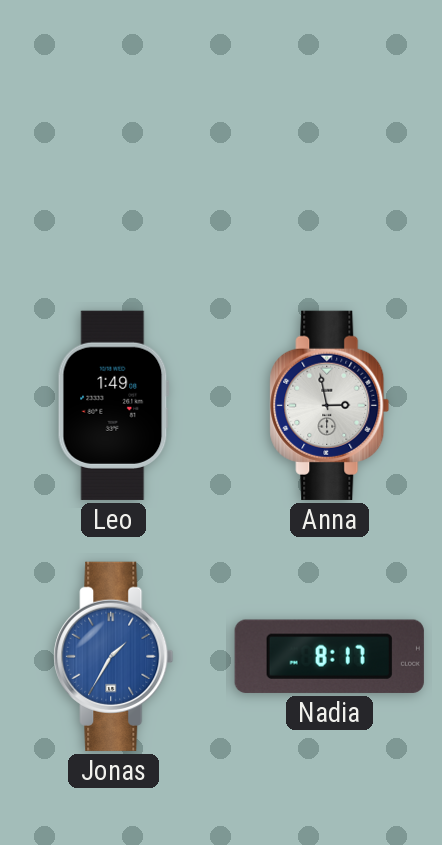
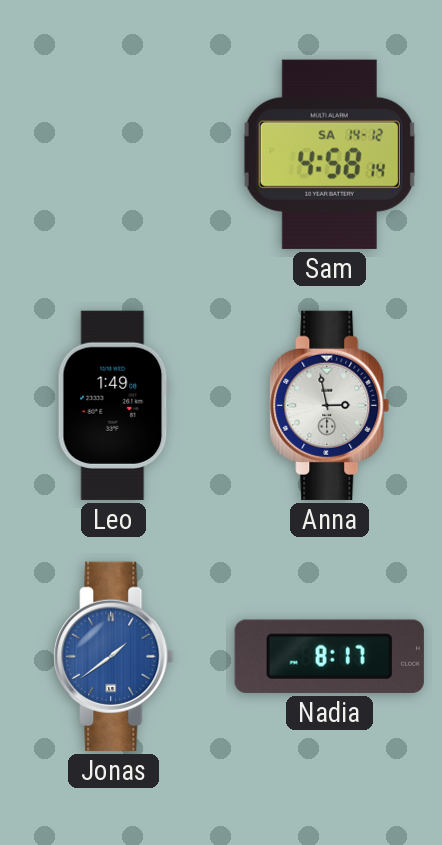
Sam: none -> 4:58
Jonas: 1:35 -> 1:39
